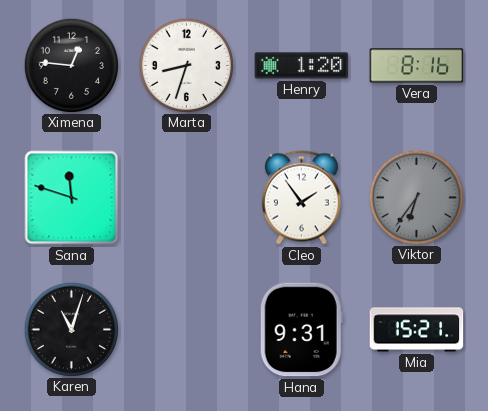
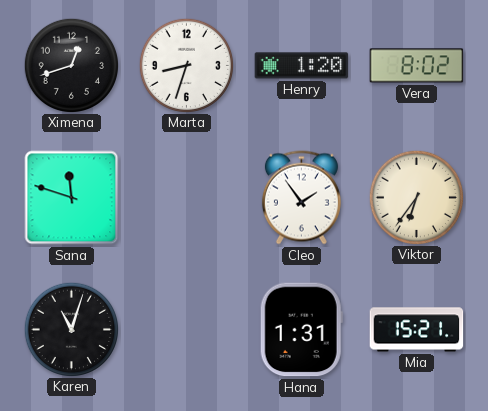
Ximena: 12:46 -> 12:42
Vera: 8:16 -> 8:02
Viktor dial: grey -> cream
Hana: 9:31 -> 1:31
